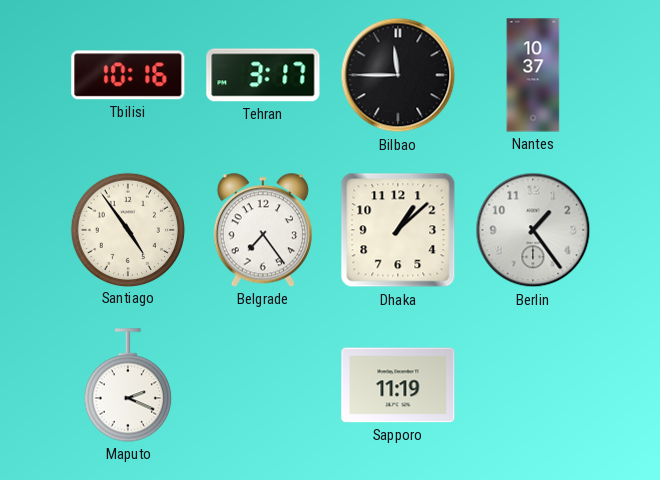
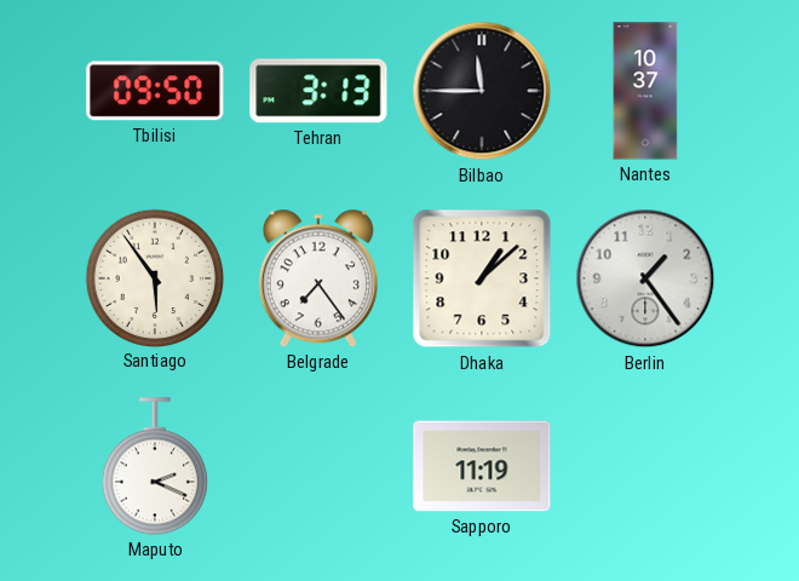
Tbilisi: 10:16 -> 09:50
Tehran: 3:17 -> 3:13
Santiago: 4:54 -> 5:54
